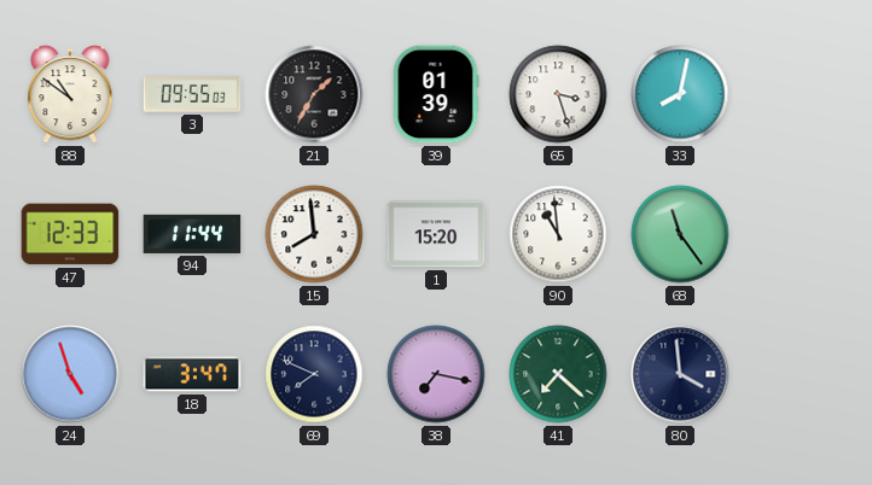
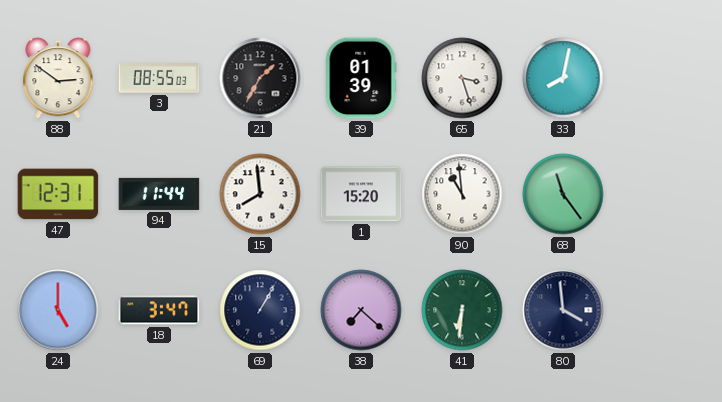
88: 10:51 -> 2:51
3: 09:55 -> 08:55
47: 12:33 -> 12:31
24: 4:57 -> 5:00
69: 7:49 -> 1:05
38: 7:17 -> 7:22
41: 7:22 -> 6:31
